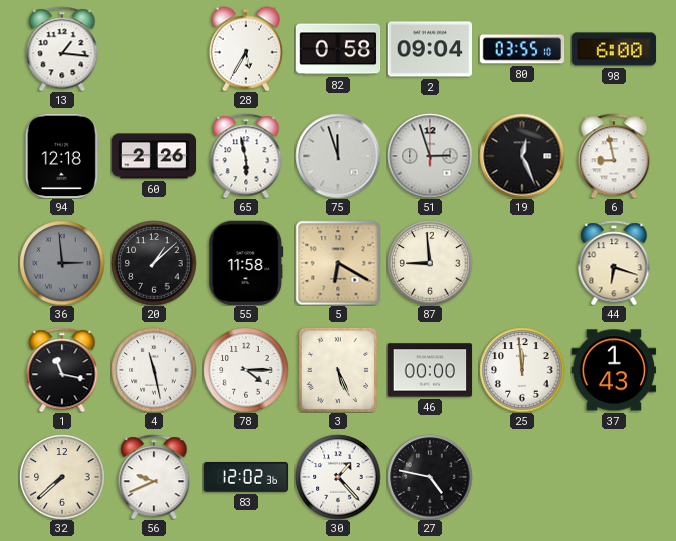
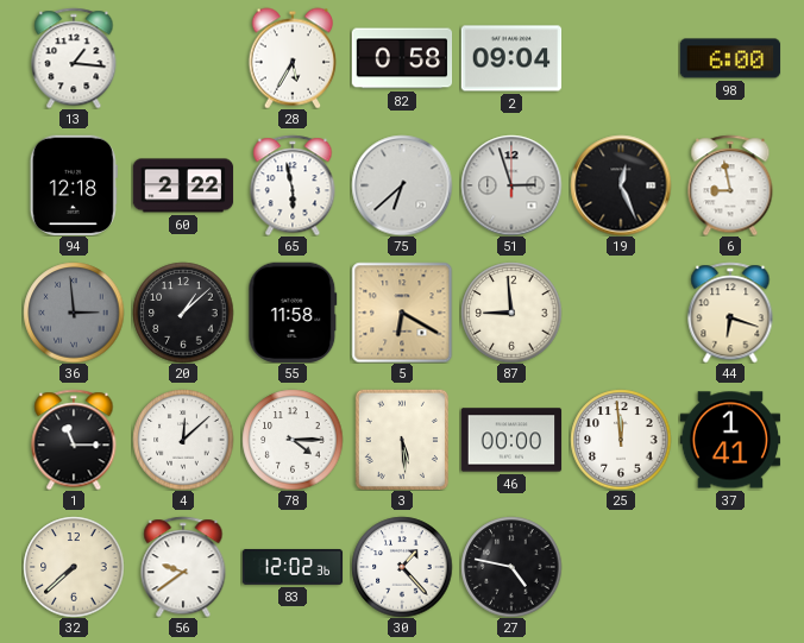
80: 03:55 -> none
60: 2:26 -> 2:22
75: 11:57 -> 6:38
1: 11:17 -> 11:15
4: 11:28 -> 12:08
3: 5:26 -> 5:29
37: 1:43 -> 1:41
56: 9:41 -> 9:39
